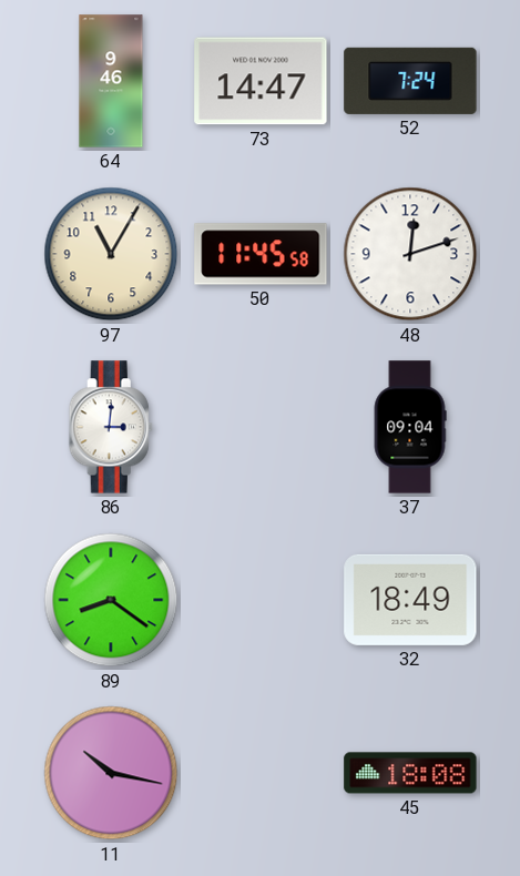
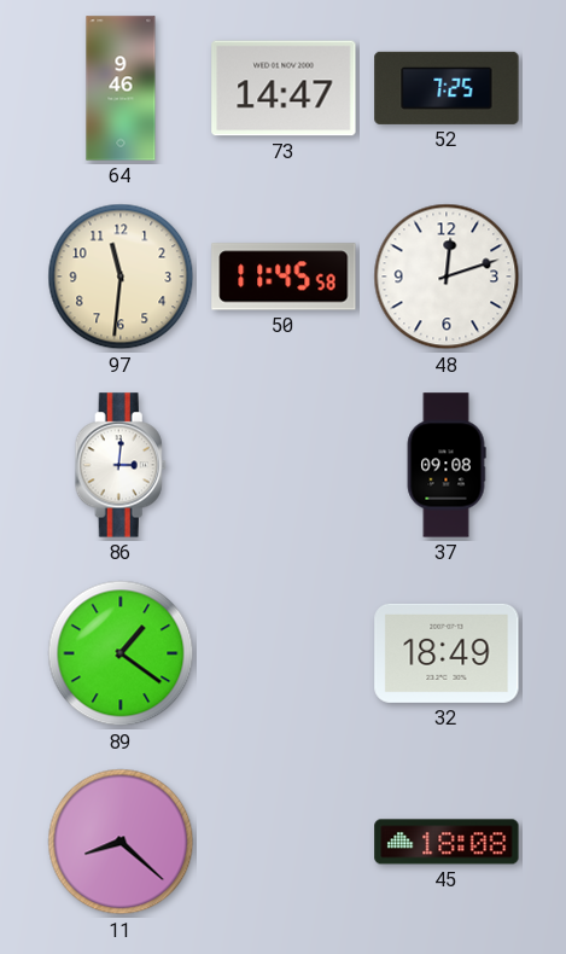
52: 7:24 -> 7:25
97: 11:05 -> 11:31
37: 09:04 -> 09:08
89: 8:21 -> 1:21
11: 10:17 -> 8:22
